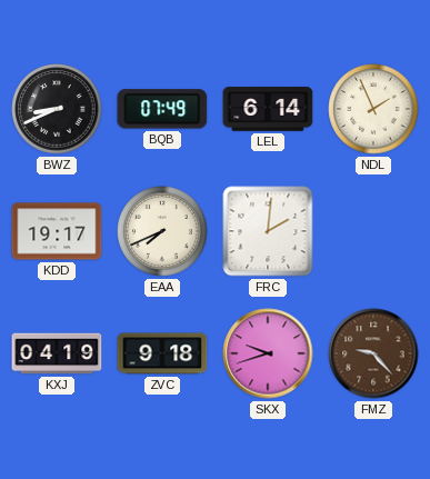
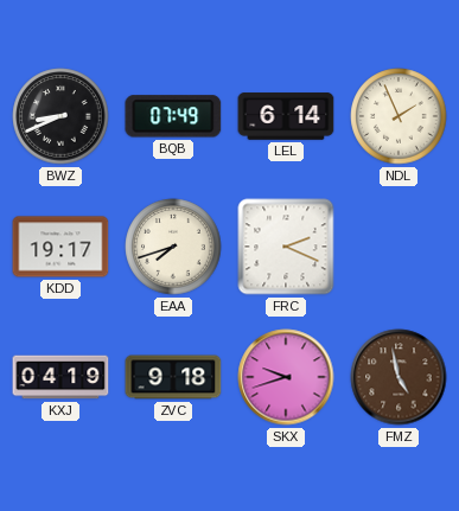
EAA: 7:41 -> 7:42
FRC: 2:01 -> 2:19
FMZ: 9:23 -> 4:58
